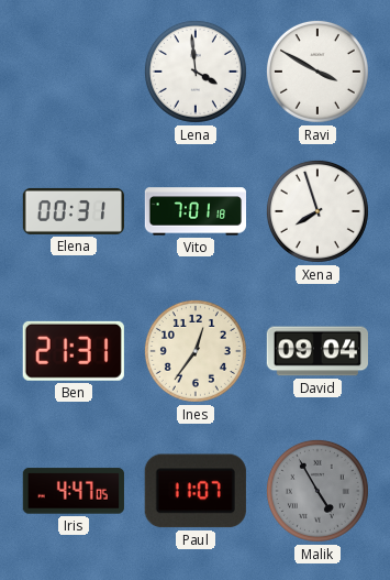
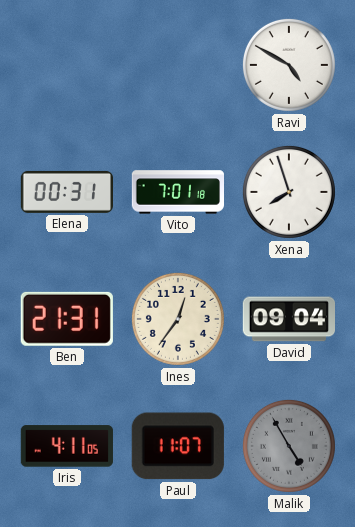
Lena: 3:59 -> none
Ravi: 3:50 -> 4:50
Iris: 4:47 -> 4:11
